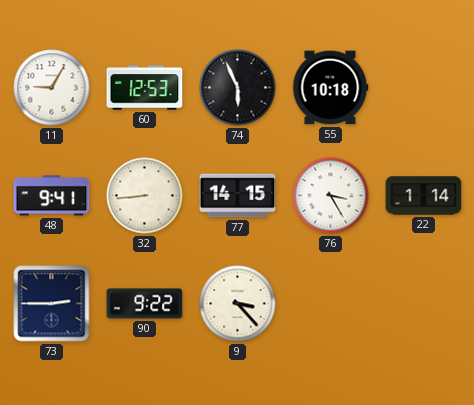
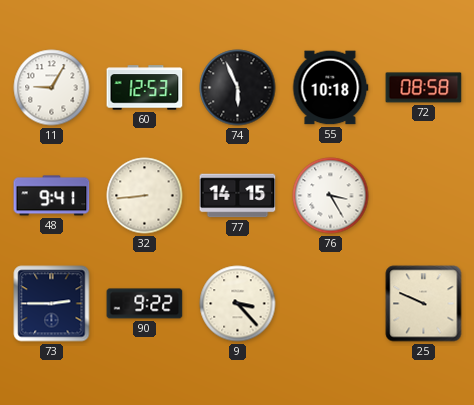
72: none -> 08:58
22: 1:14 -> none
25: none -> 9:49
